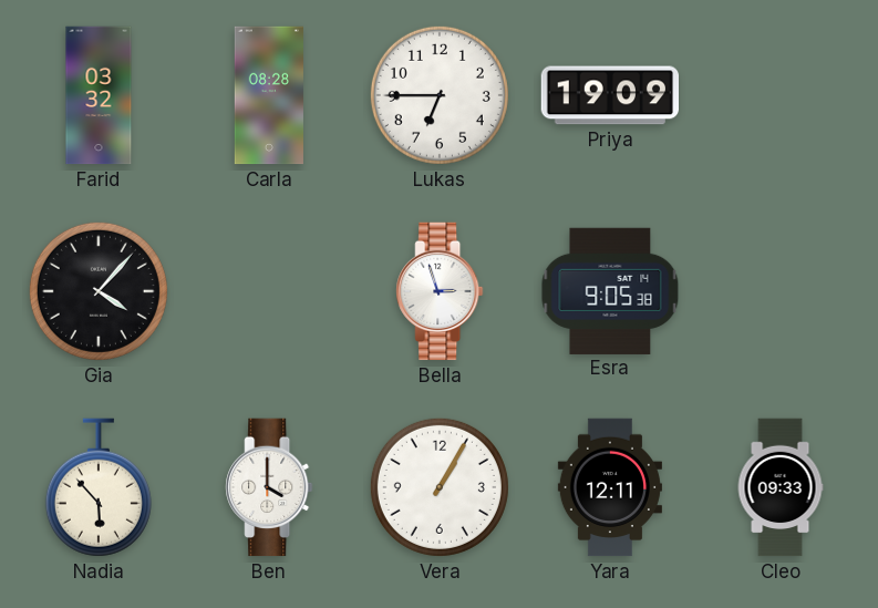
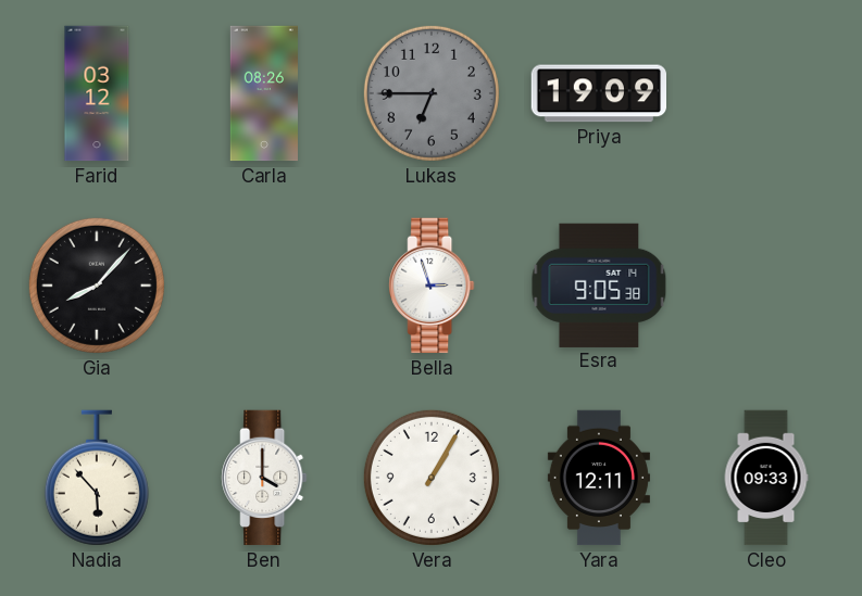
Farid: 03:32 -> 03:12
Carla: 08:28 -> 08:26
Lukas dial: white -> grey
Gia: 4:07 -> 8:07
